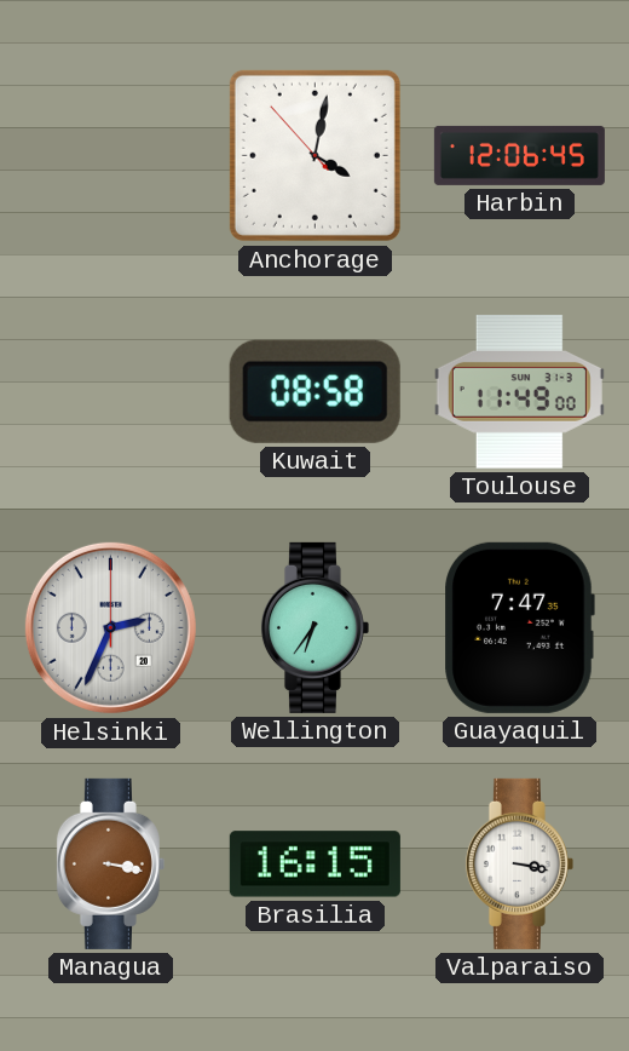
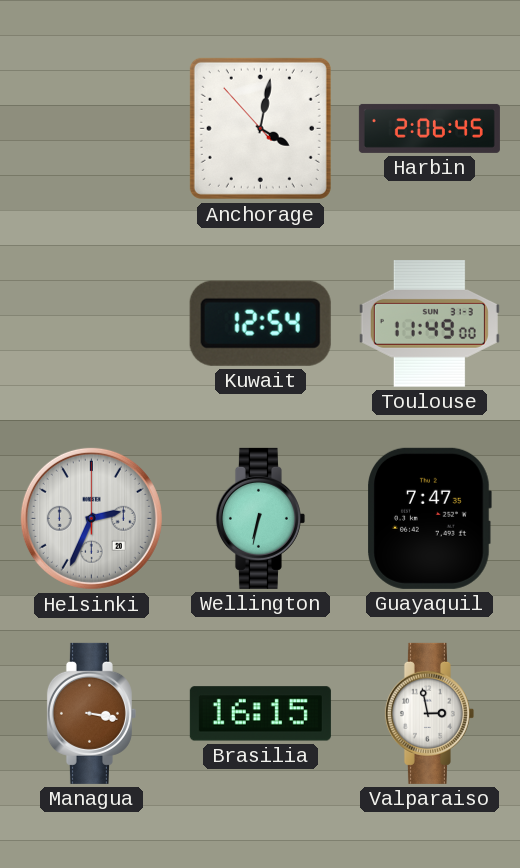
Harbin: 12:06 -> 2:06
Kuwait: 08:58 -> 12:54
Wellington: 6:36 -> 6:32
Valparaiso: 3:17 -> 2:58
